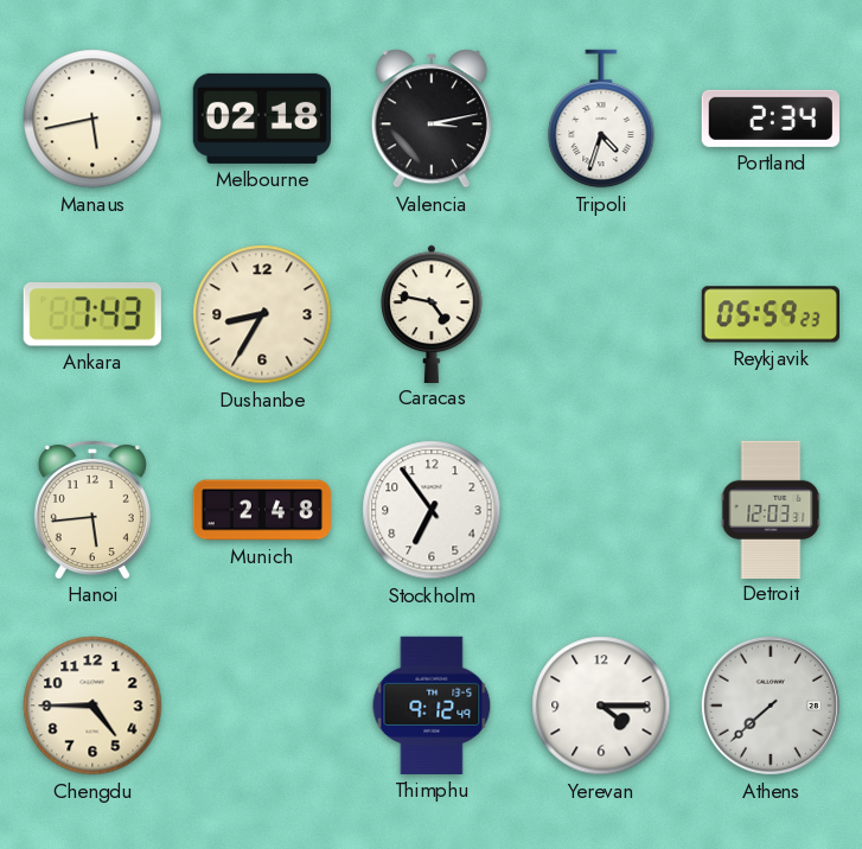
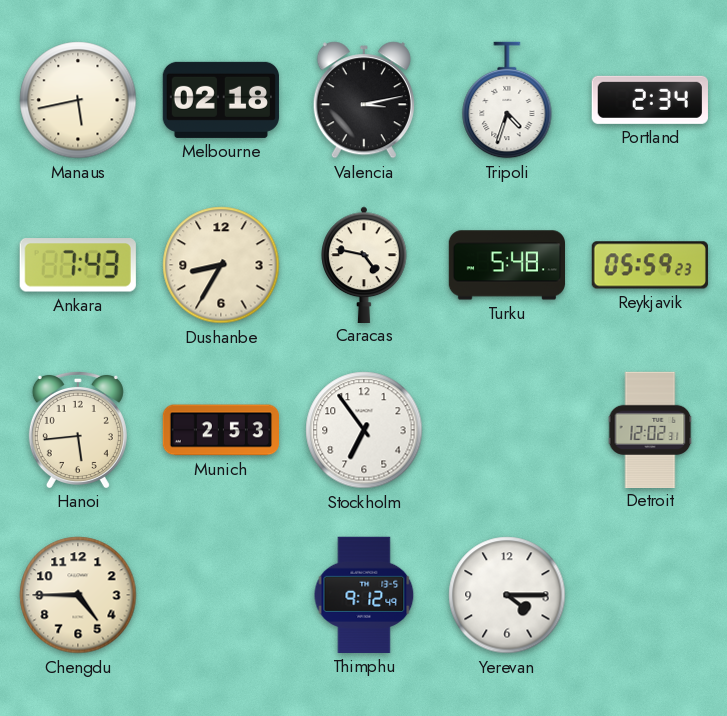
Turku: none -> 5:48
Munich: 2:48 -> 2:53
Detroit: 12:03 -> 12:02
Athens: 7:38 -> none
